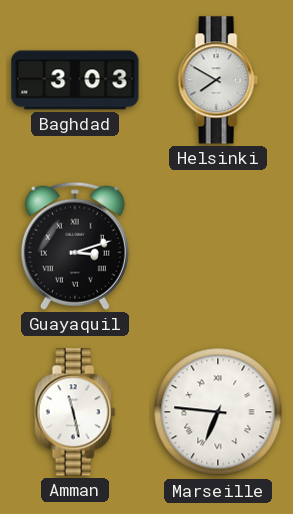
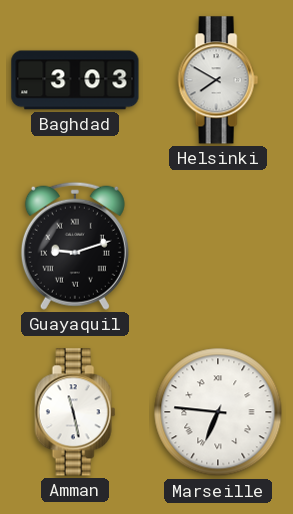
Guayaquil: 3:12 -> 9:12
